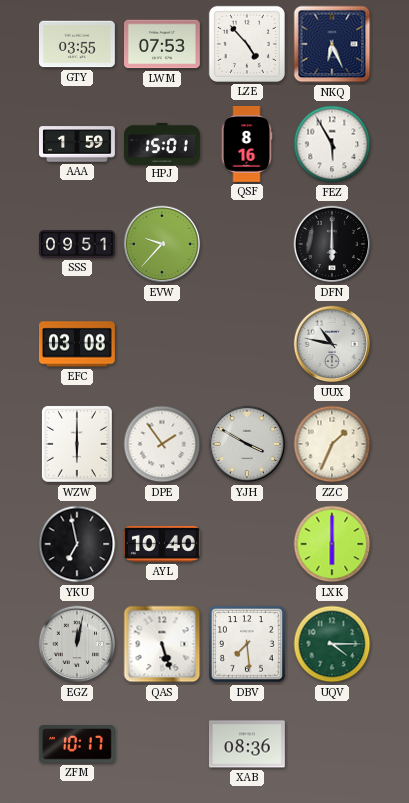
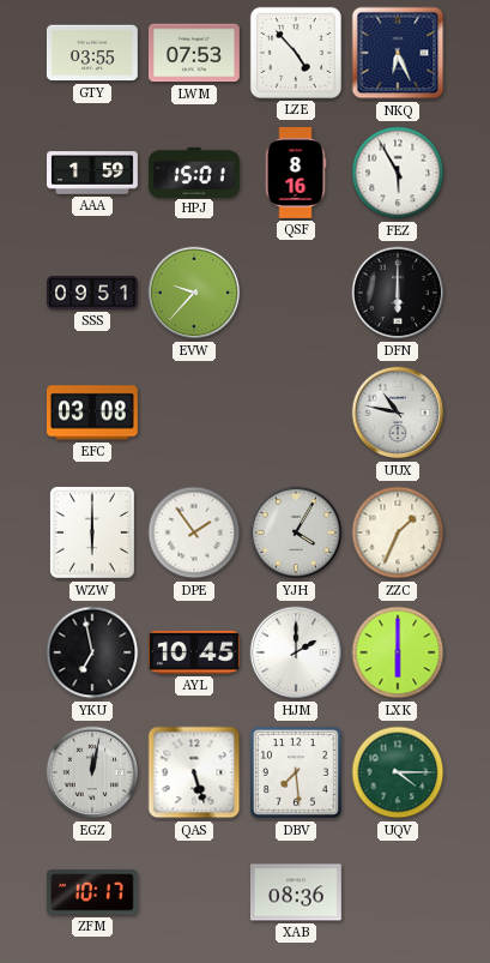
YJH: 3:50 -> 4:05
AYL: 10:40 -> 10:45
HJM: none -> 2:00
